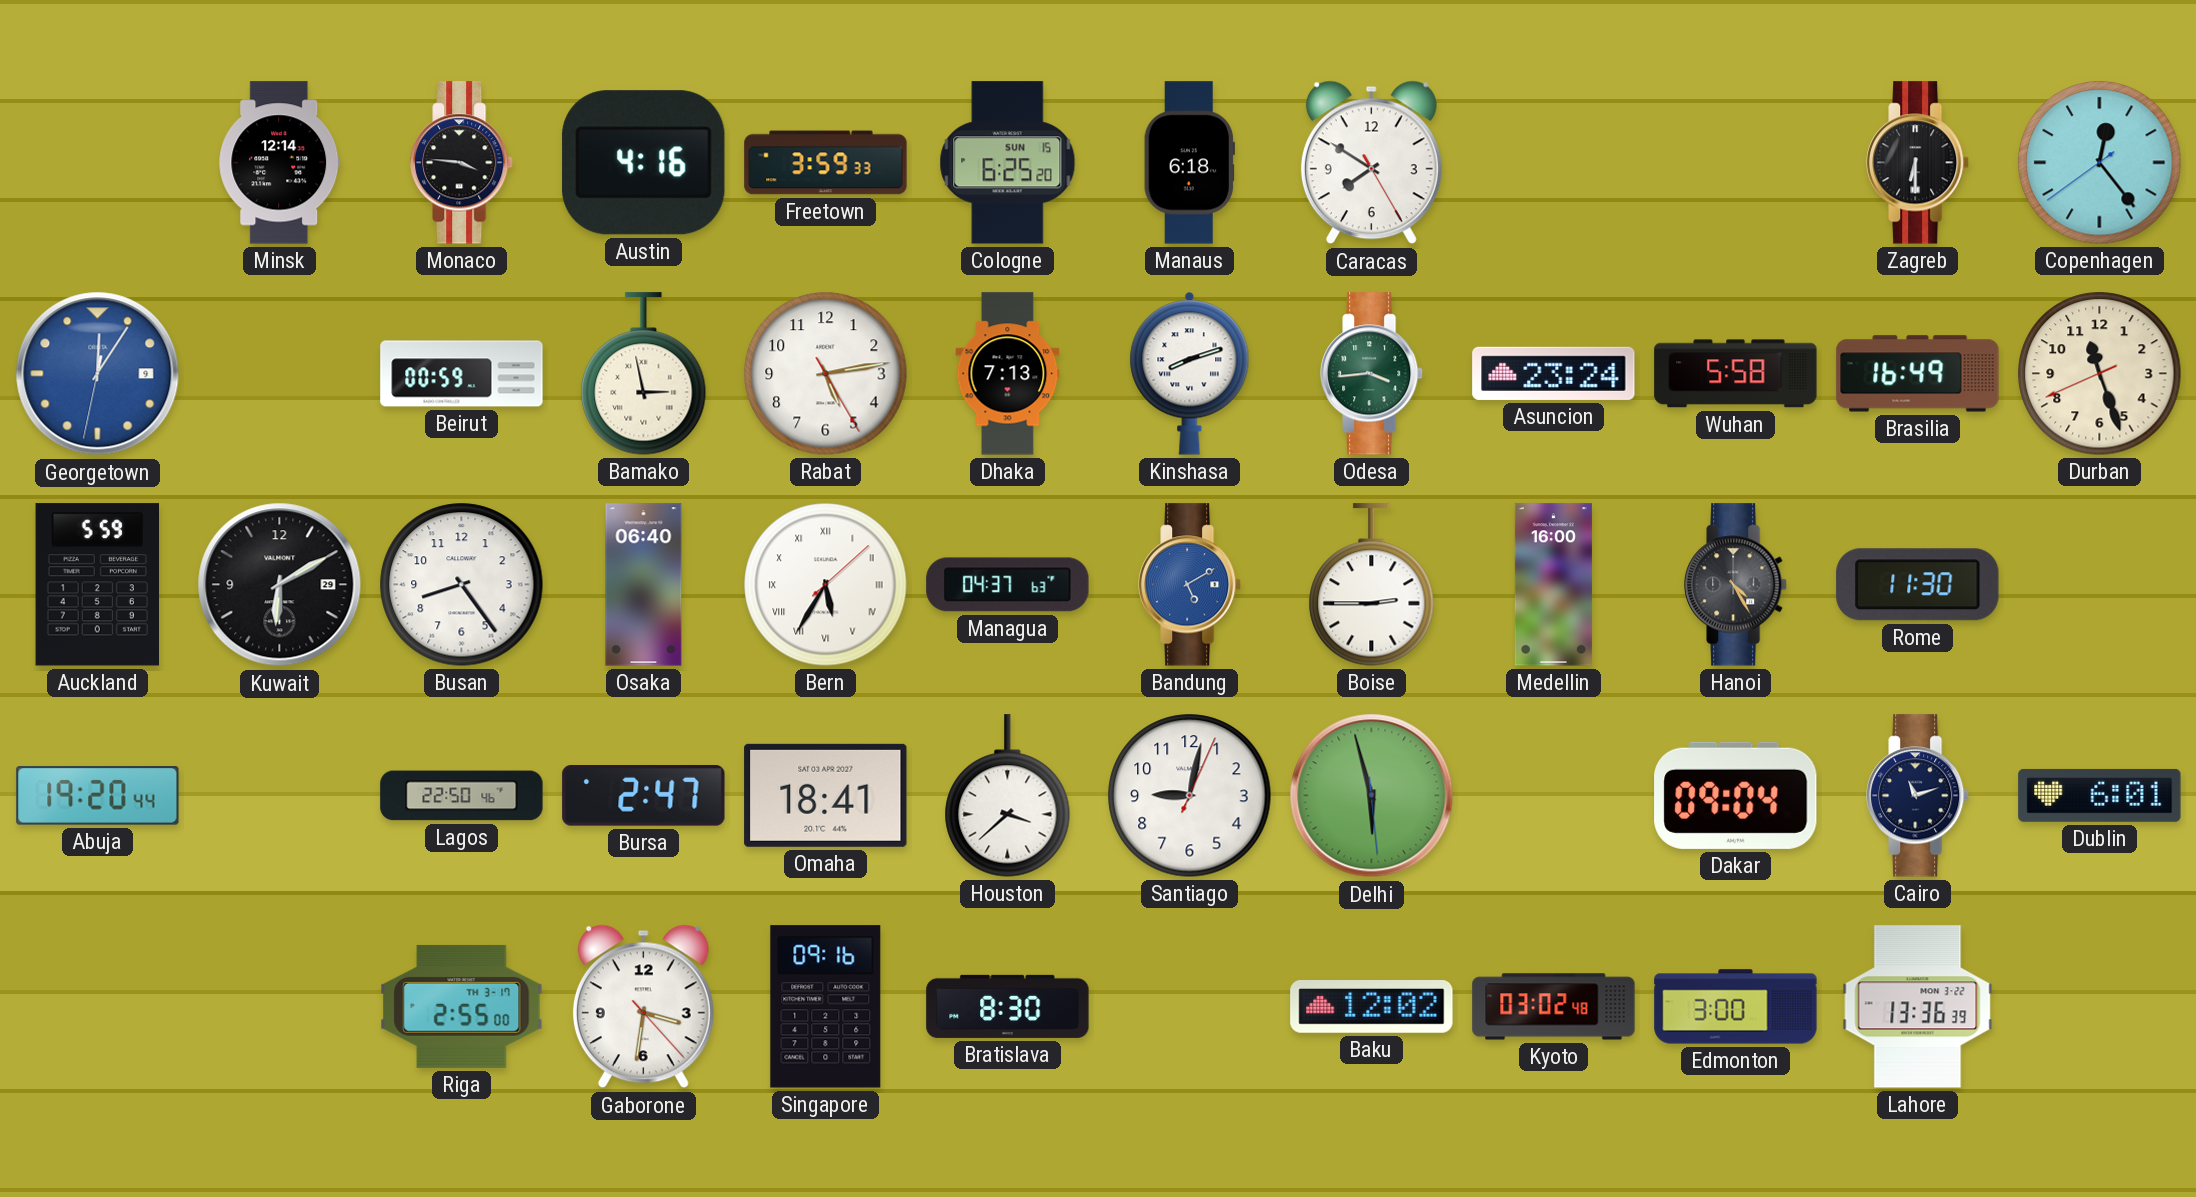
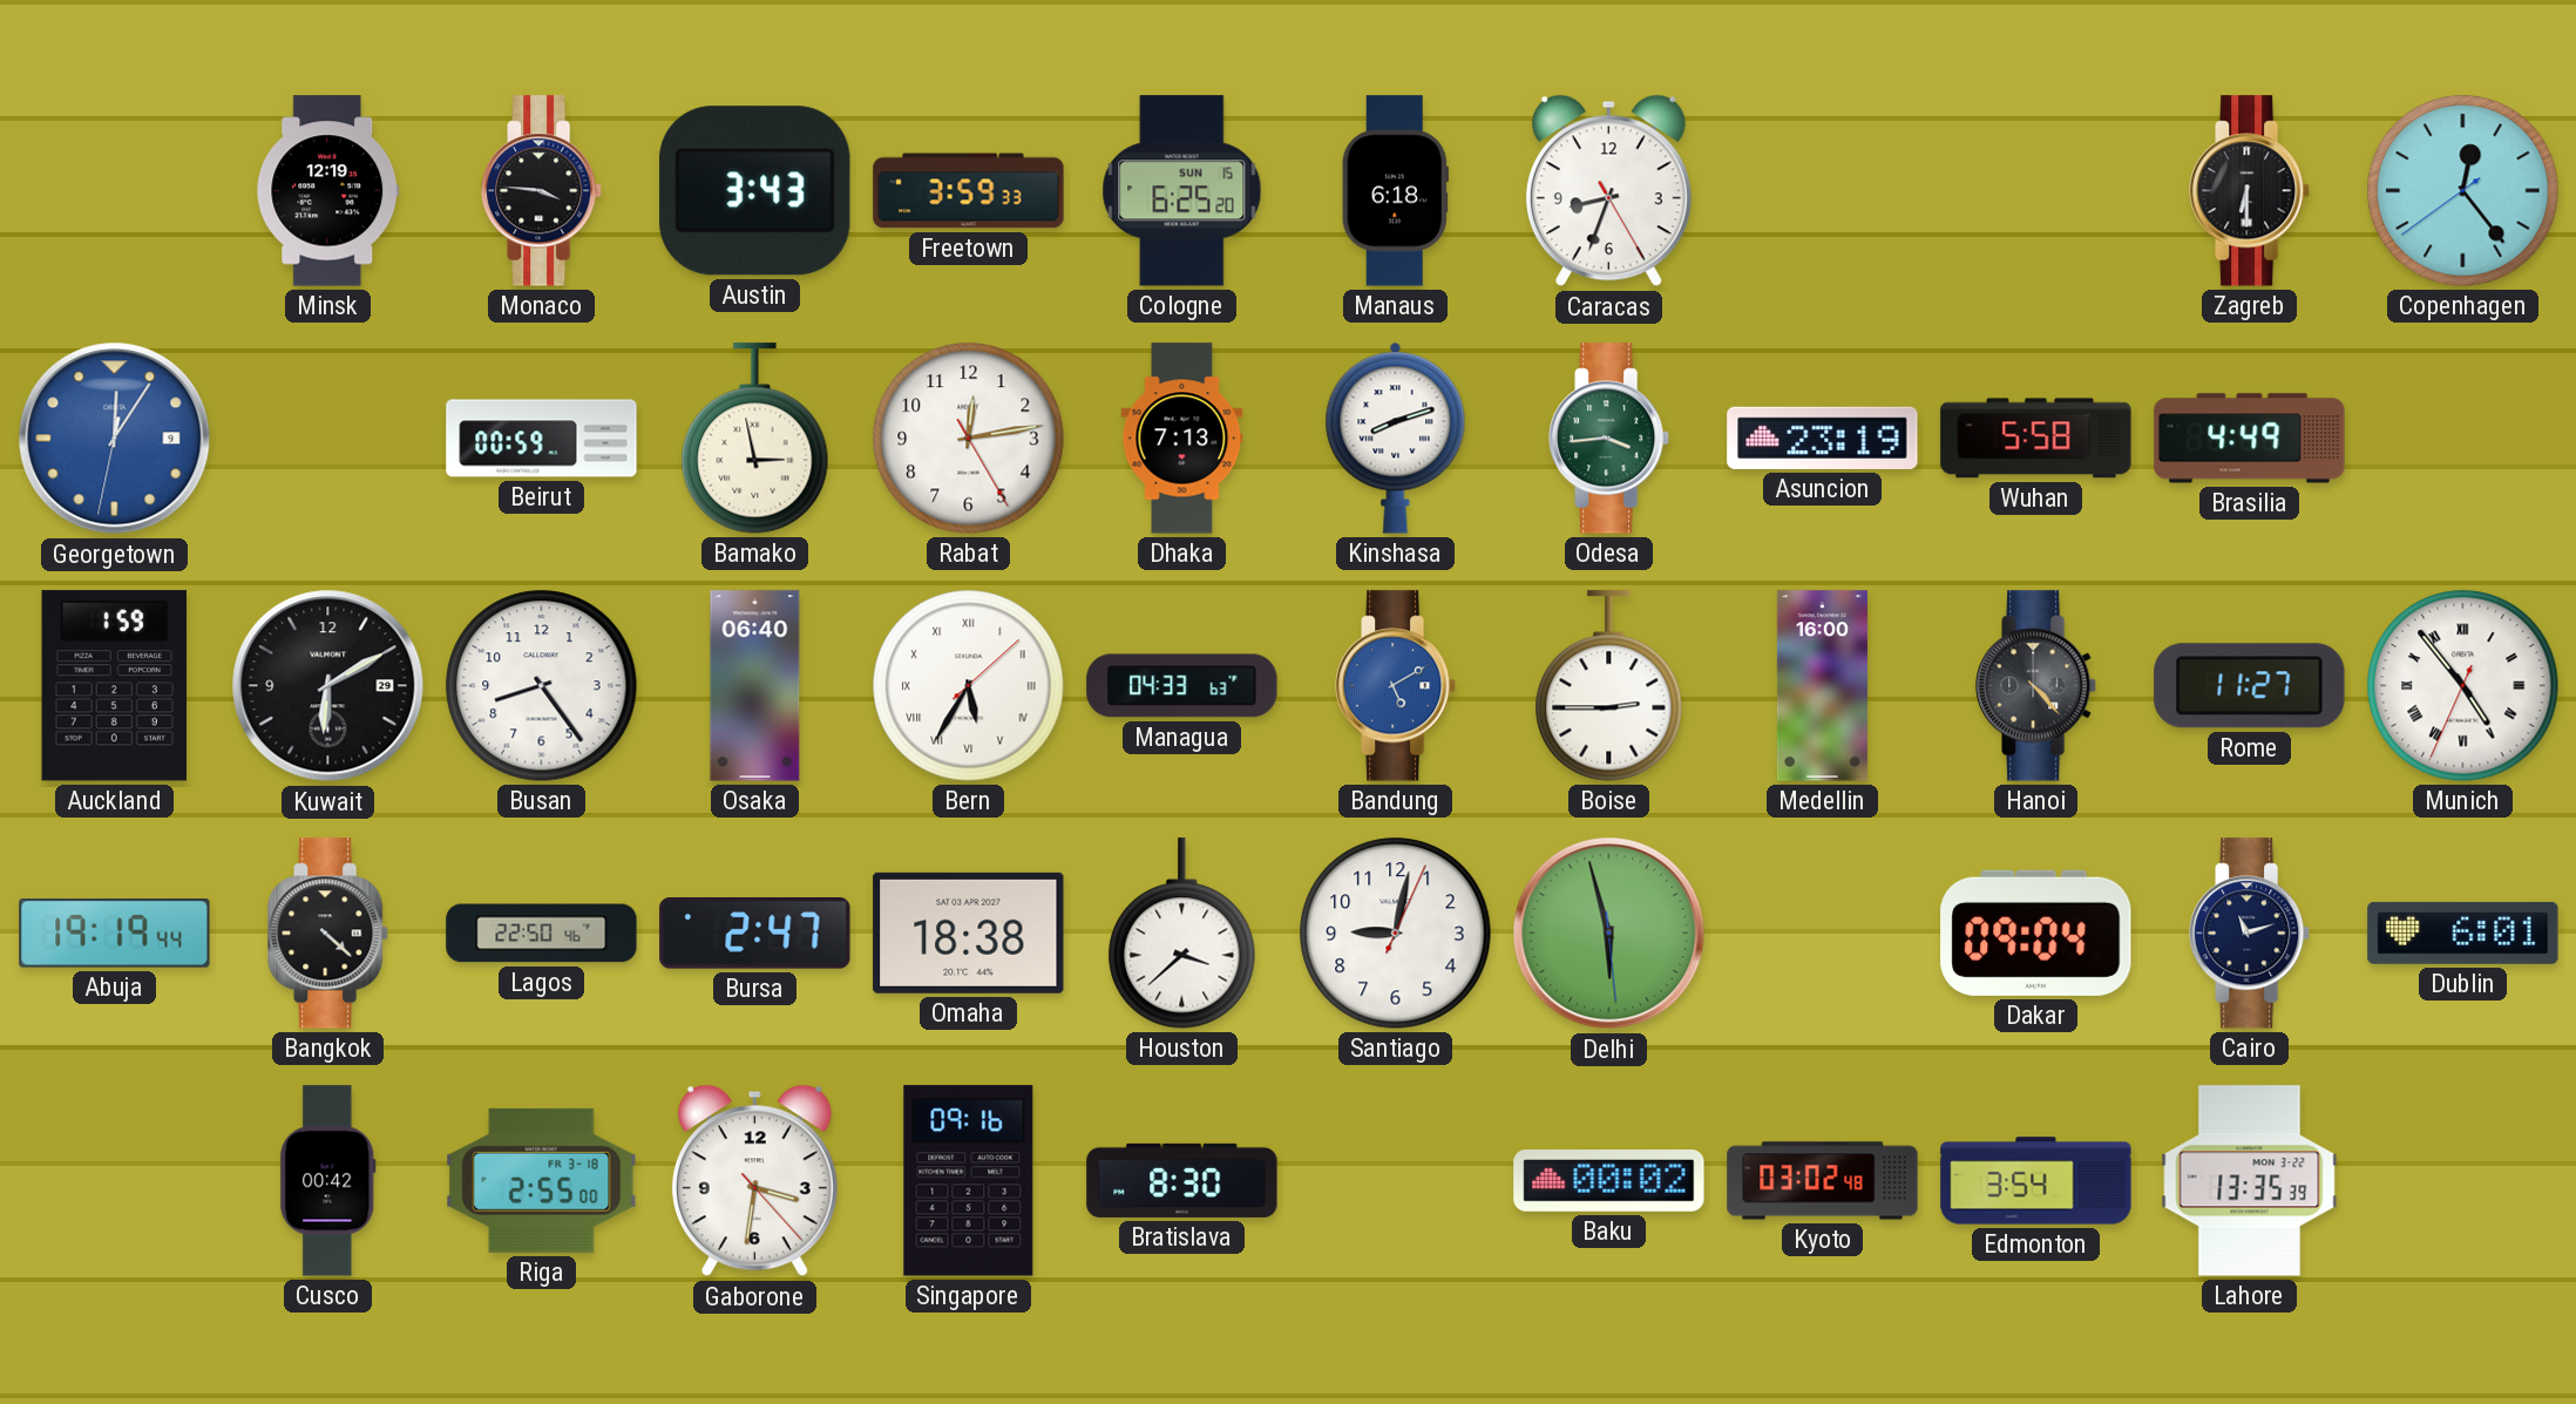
Minsk: 12:14 -> 12:19
Austin: 4:16 -> 3:43
Caracas: 7:50 -> 8:33
Rabat: 5:13 -> 12:13
Asuncion: 23:24 -> 23:19
Brasilia: 16:49 -> 4:49
Durban: 11:26 -> none
Auckland: 5:59 -> 1:59
Managua: 04:37 -> 04:33
Hanoi: 4:25 -> 4:23
Rome: 11:30 -> 11:27
Munich: none -> 4:53
Abuja: 19:20 -> 19:19
Bangkok: none -> 4:22
Omaha: 18:41 -> 18:38
Cusco: none -> 00:42
Riga date: TH 3-17 -> FR 3-18
Baku: 12:02 -> 00:02
Edmonton: 3:00 -> 3:54
Lahore: 13:36 -> 13:35
